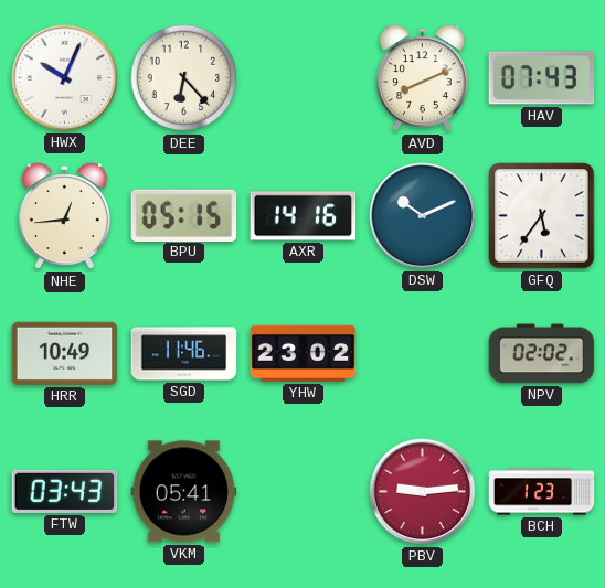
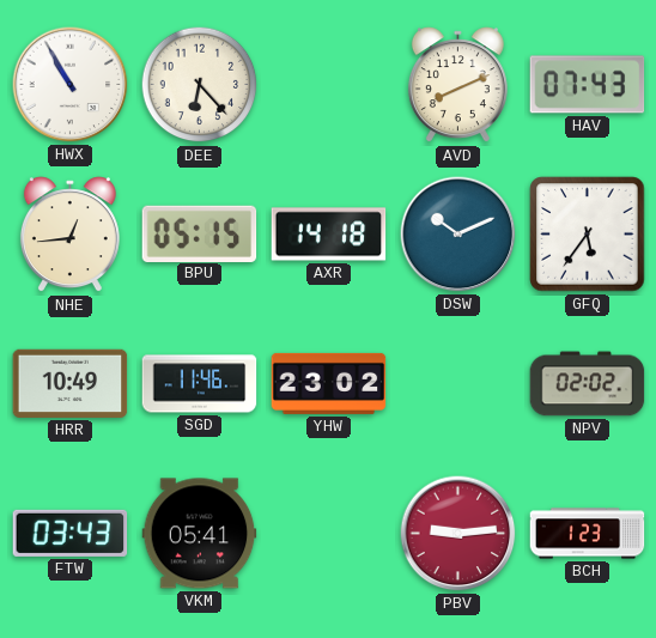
HWX: 10:04 -> 10:55
AXR: 14:16 -> 14:18
